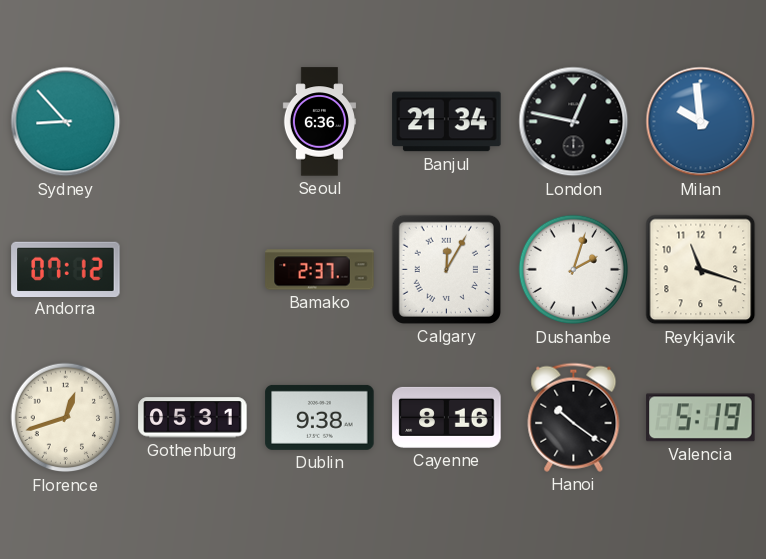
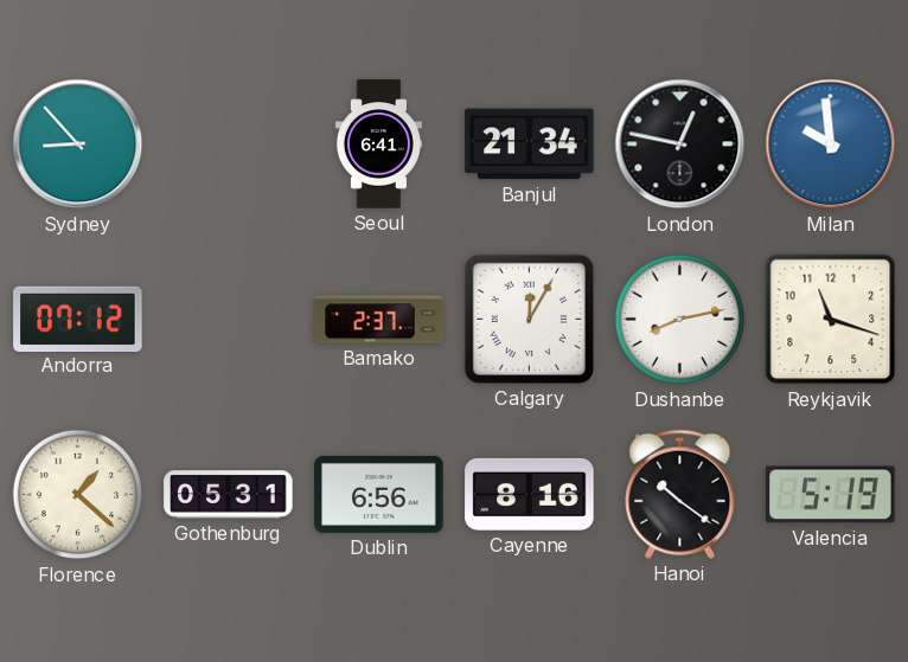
Seoul: 6:36 -> 6:41
Dushanbe: 2:03 -> 8:13
Florence: 12:42 -> 1:22
Dublin: 9:38 -> 6:56
